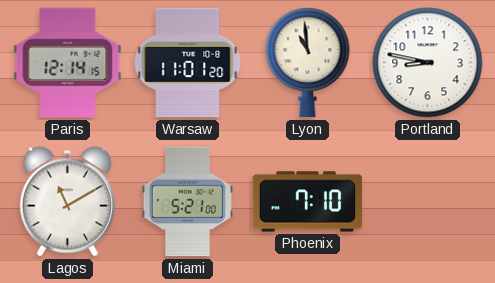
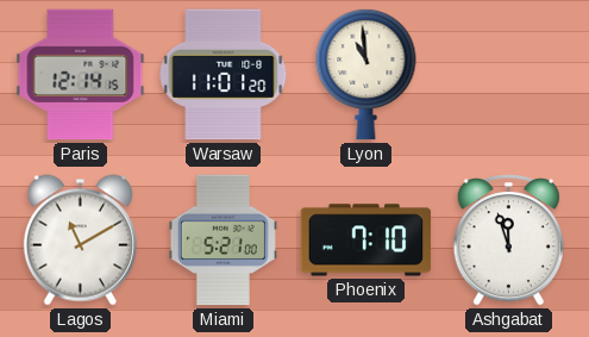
Portland: 8:47 -> none
Ashgabat: none -> 11:57
